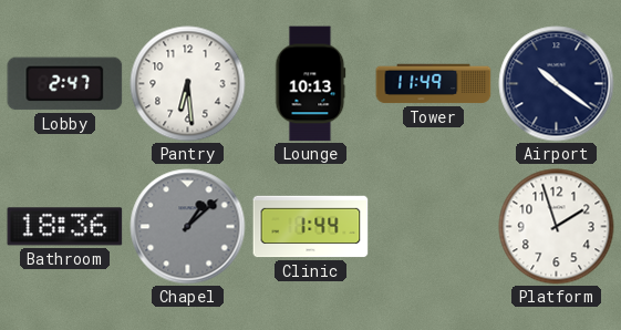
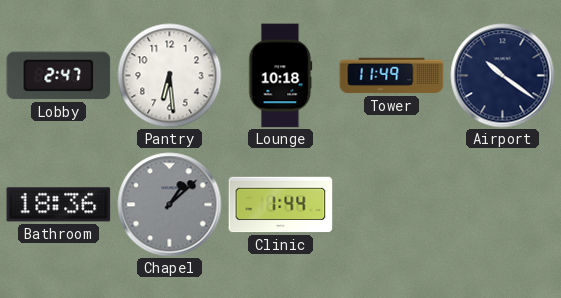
Lounge: 10:13 -> 10:18
Platform: 1:57 -> none
